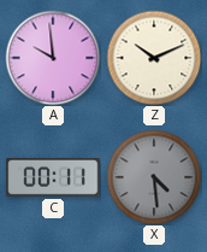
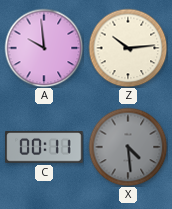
Z: 10:11 -> 10:14
